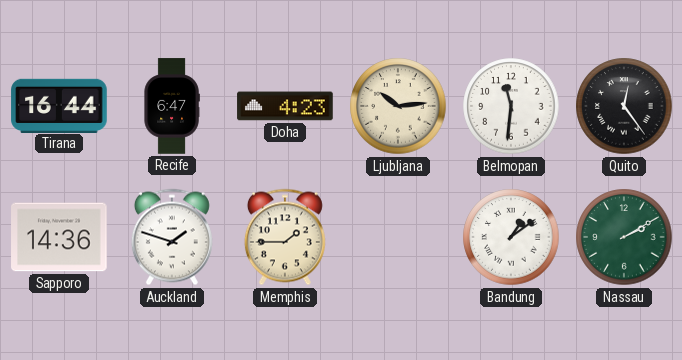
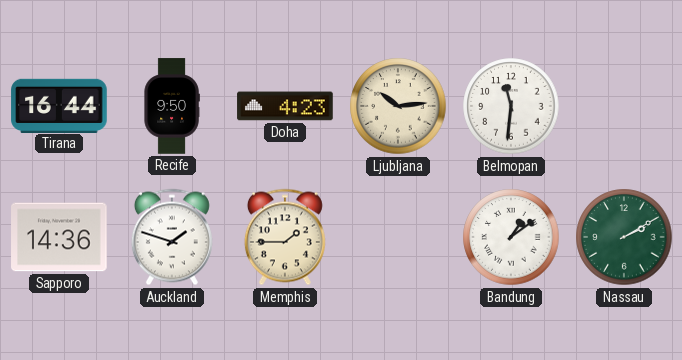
Recife: 6:47 -> 9:50
Quito: 12:24 -> none
